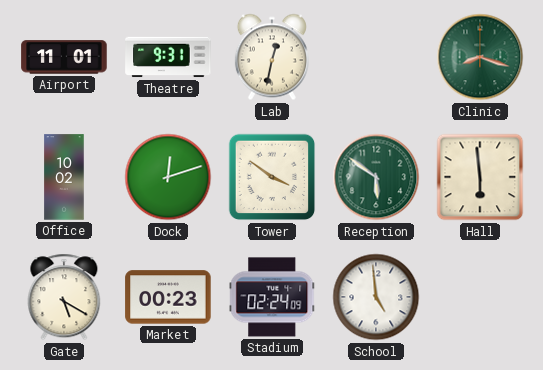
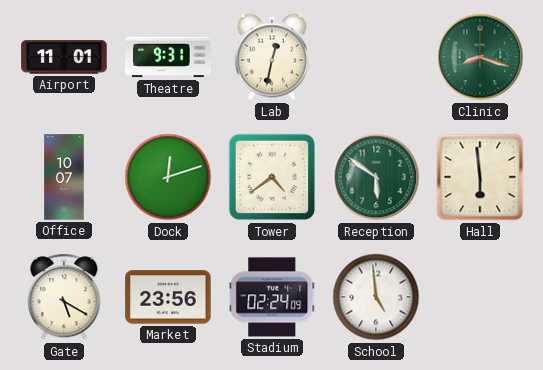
Office: 10:02 -> 10:07
Tower: 3:51 -> 4:39
Market: 00:23 -> 23:56
